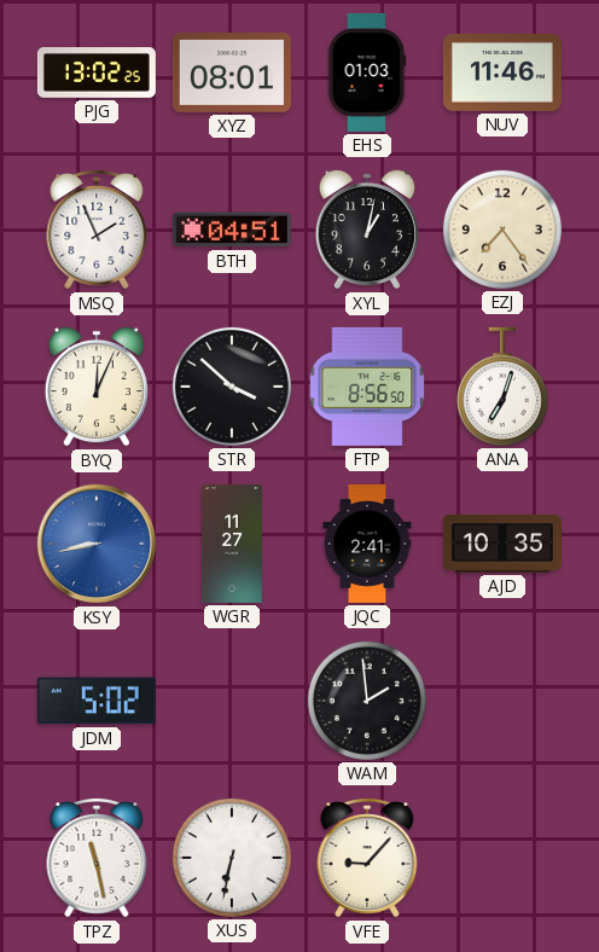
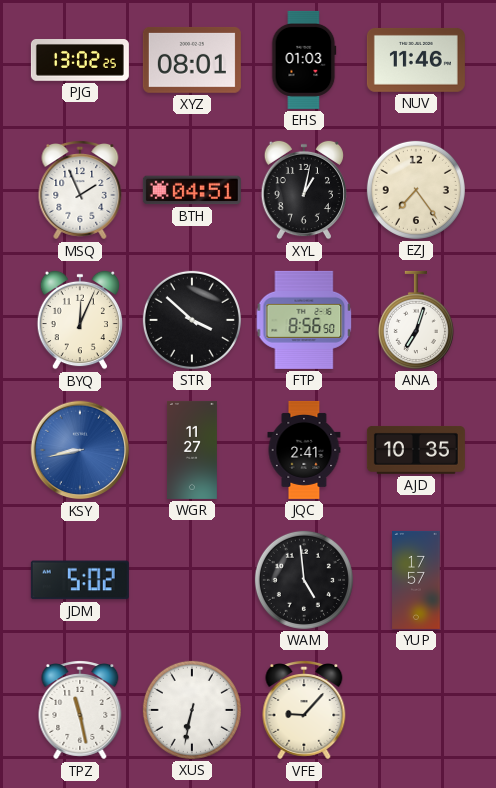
WAM: 1:59 -> 4:59
YUP: none -> 17:57
